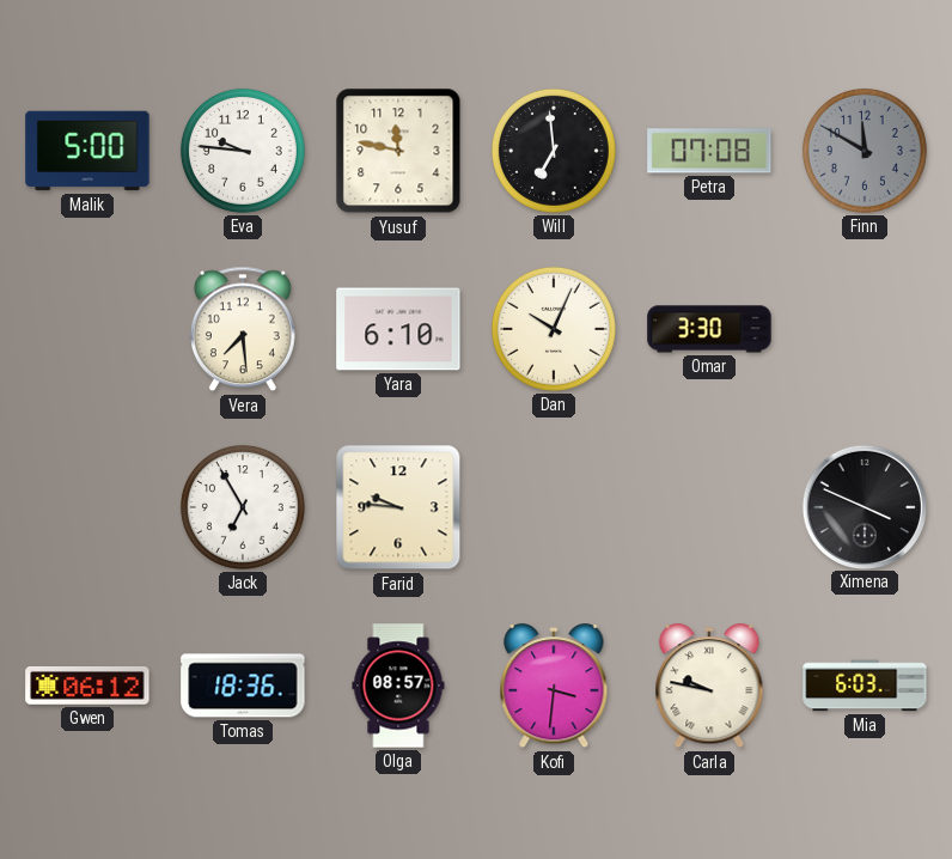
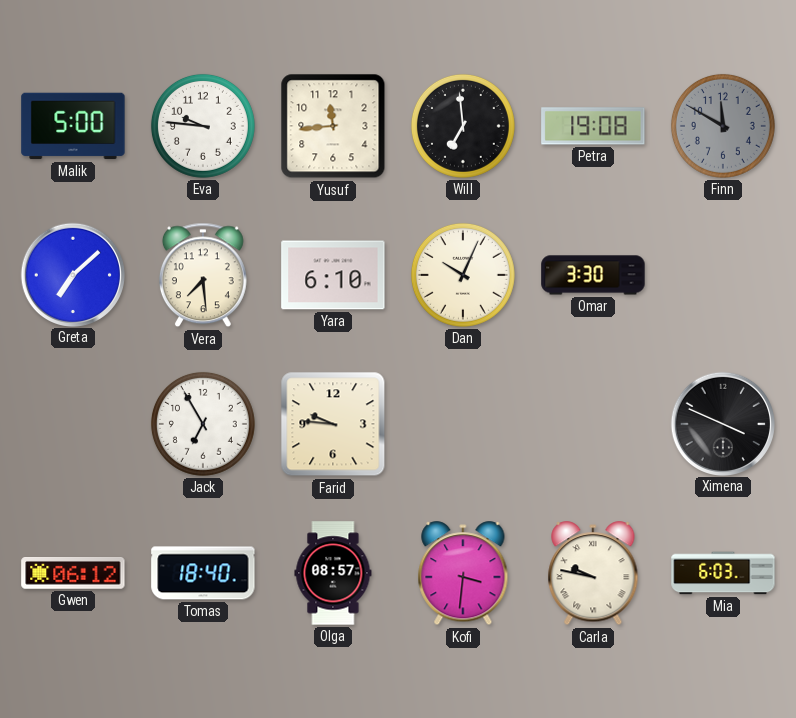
Yusuf: 11:47 -> 11:44
Petra: 07:08 -> 19:08
Greta: none -> 7:08
Tomas: 18:36 -> 18:40
